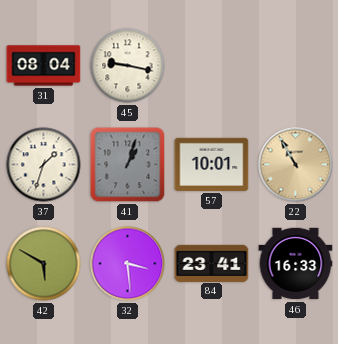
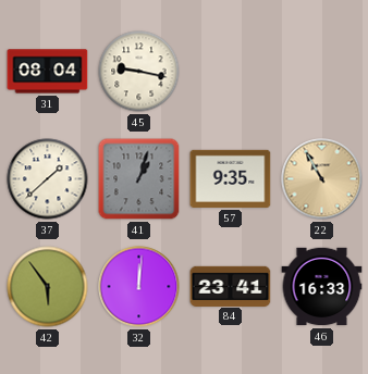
37: 1:33 -> 1:38
57: 10:01 -> 9:35
42: 5:50 -> 5:54
32: 3:29 -> 12:01
